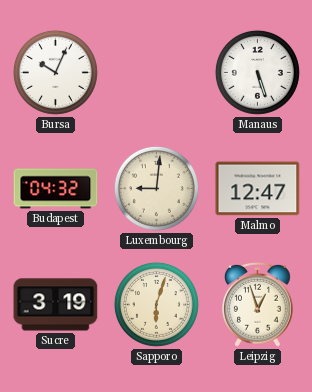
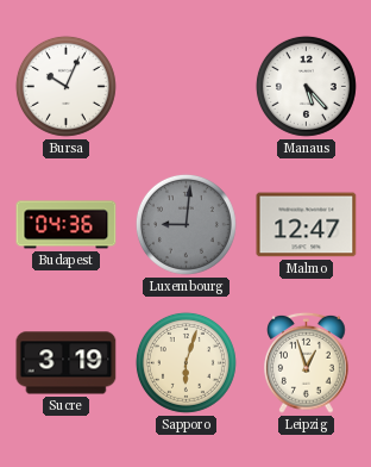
Manaus: 5:27 -> 5:23
Budapest: 04:32 -> 04:36
Luxembourg dial: cream -> grey
